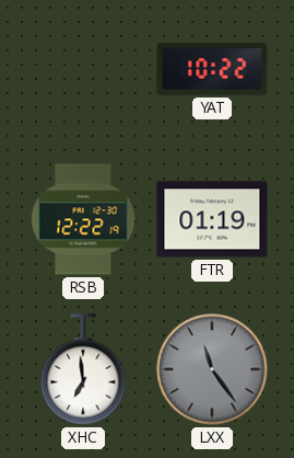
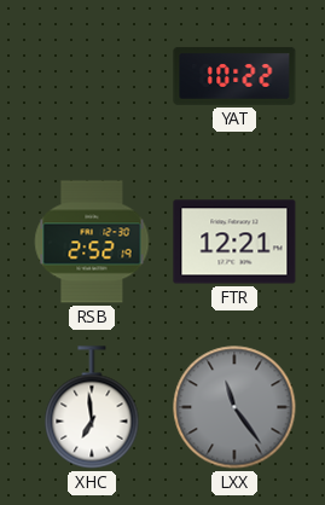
RSB: 12:22 -> 2:52
FTR: 01:19 -> 12:21
